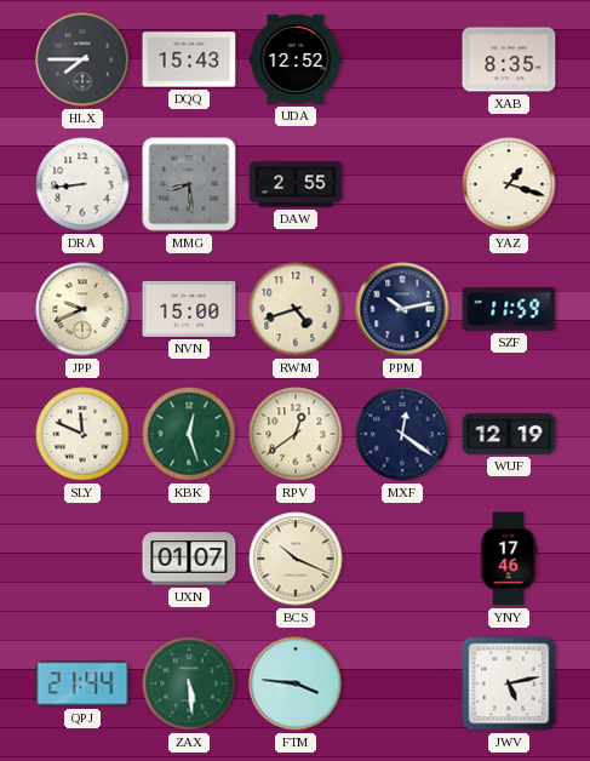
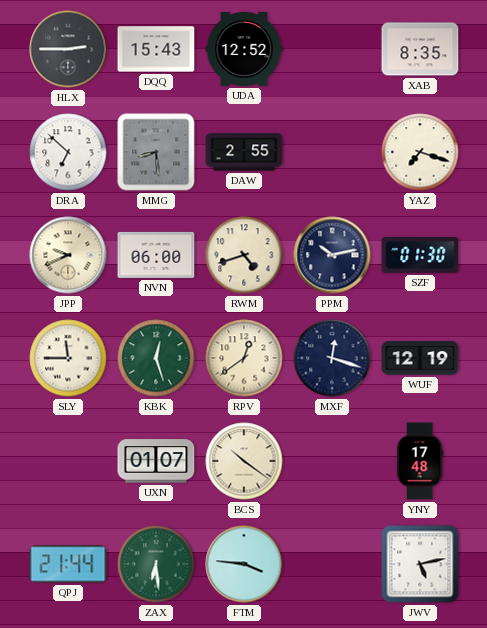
HLX: 7:45 -> 2:45
DRA: 8:44 -> 6:52
YAZ: 1:18 -> 7:18
NVN: 15:00 -> 06:00
SZF: 11:59 -> 01:30
SLY: 11:49 -> 11:45
MXF: 12:21 -> 12:18
BCS: 10:19 -> 10:21
YNY: 17:46 -> 17:48
ZAX: 5:29 -> 6:29
